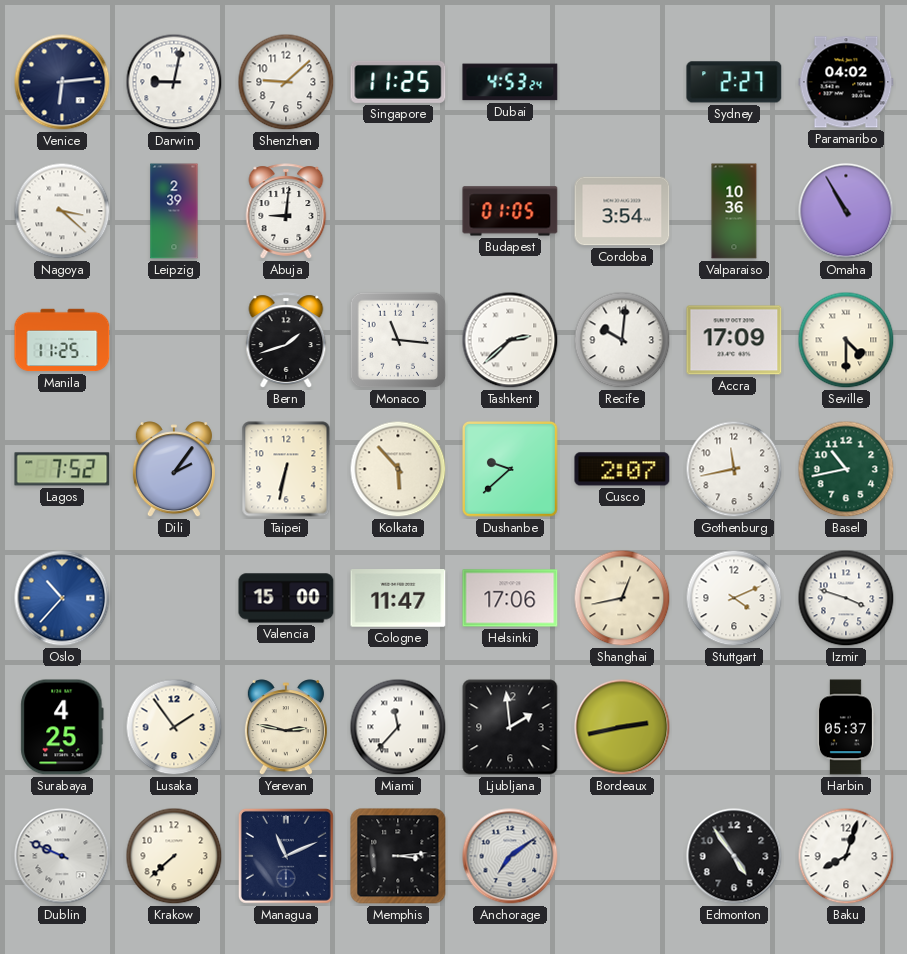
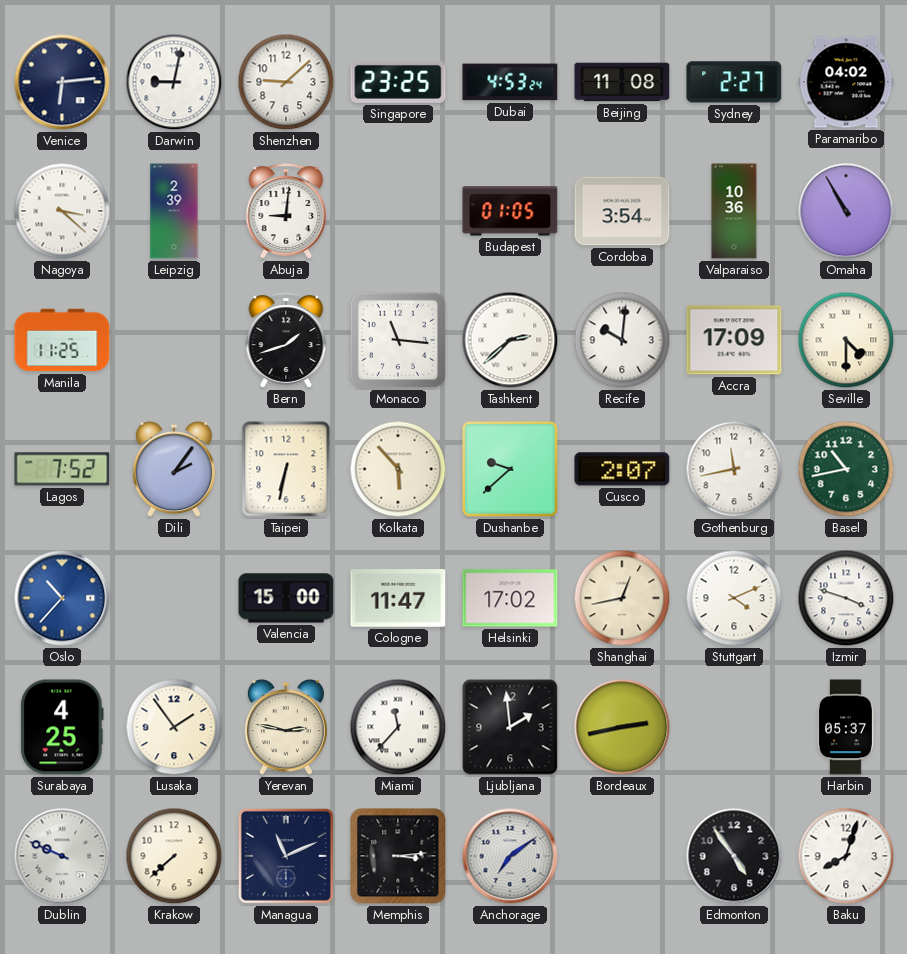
Singapore: 11:25 -> 23:25
Beijing: none -> 11:08
Helsinki: 17:06 -> 17:02
